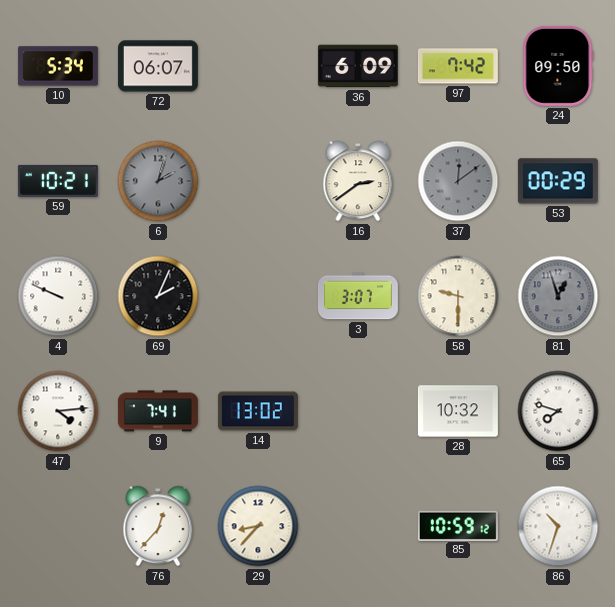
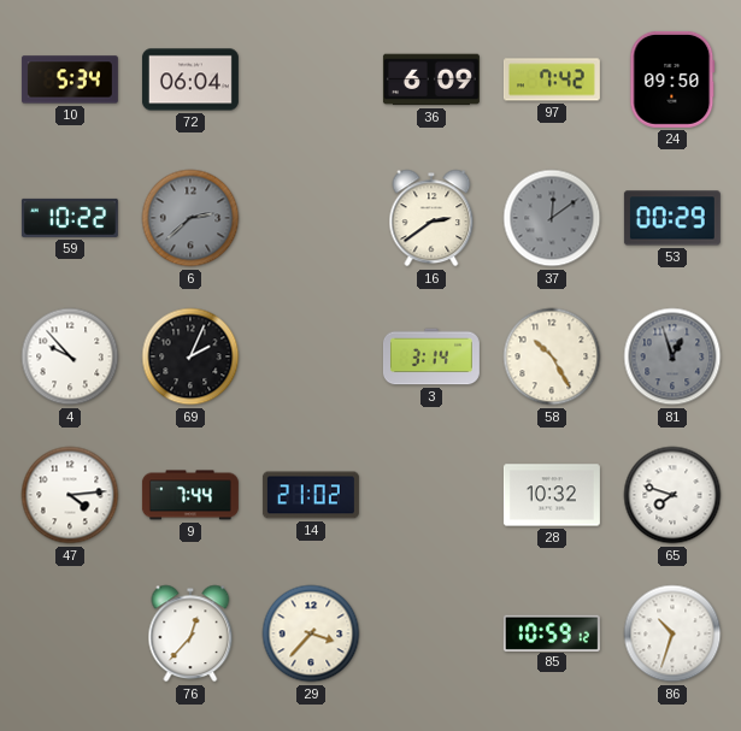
72: 06:07 -> 06:04
59: 10:21 -> 10:22
6: 2:03 -> 2:38
4: 9:49 -> 9:53
3: 3:07 -> 3:14
58: 9:30 -> 10:25
9: 7:41 -> 7:44
14: 13:02 -> 21:02
29: 8:37 -> 3:37
